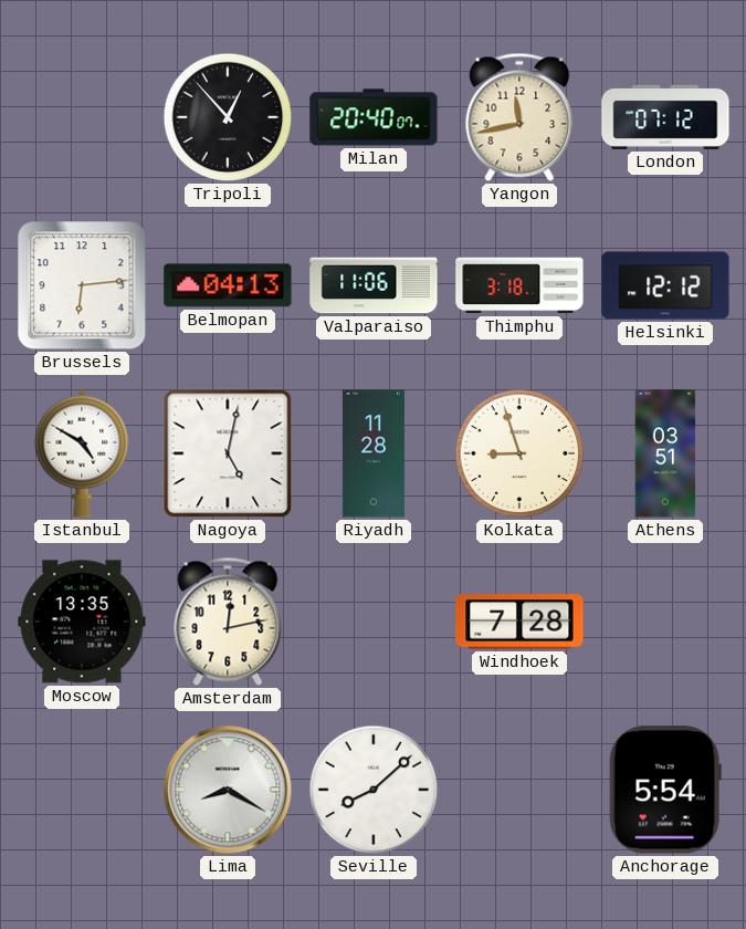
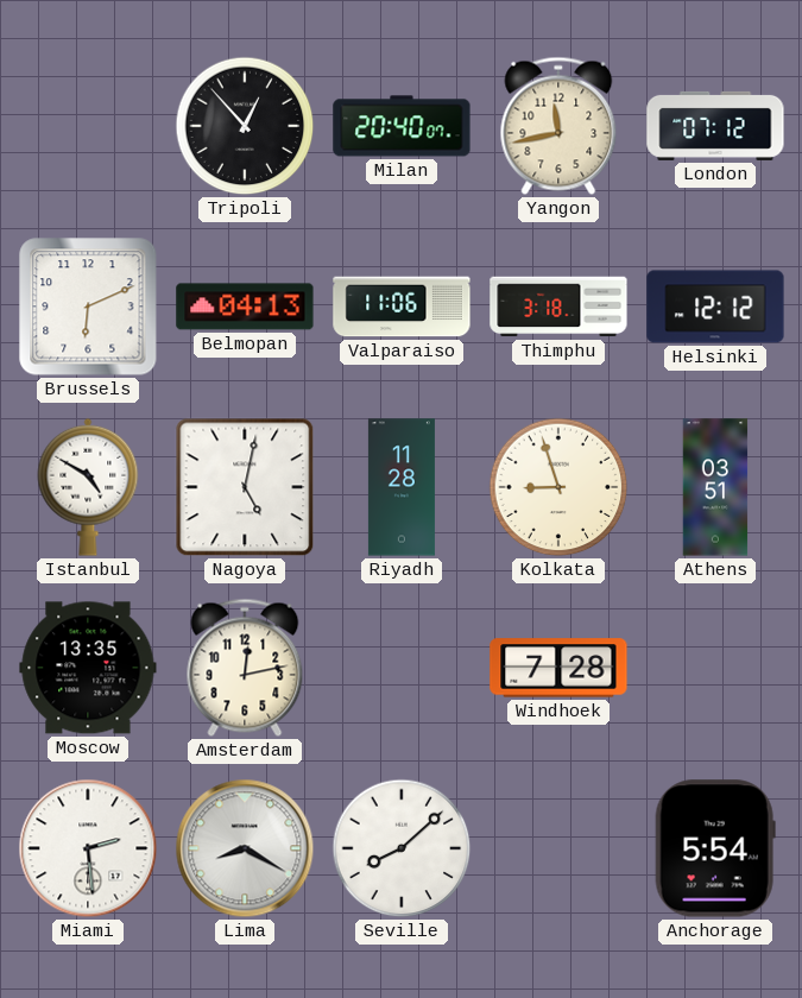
Brussels: 6:14 -> 6:11
Miami: none -> 2:29
